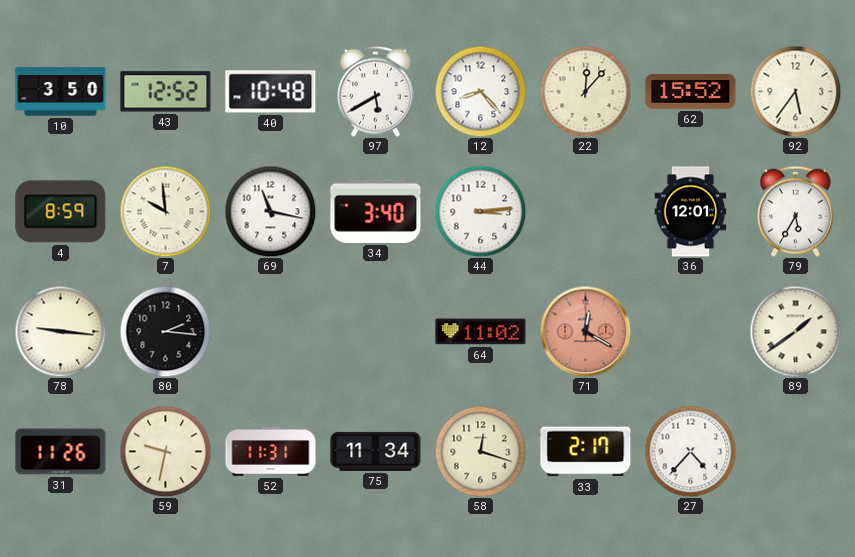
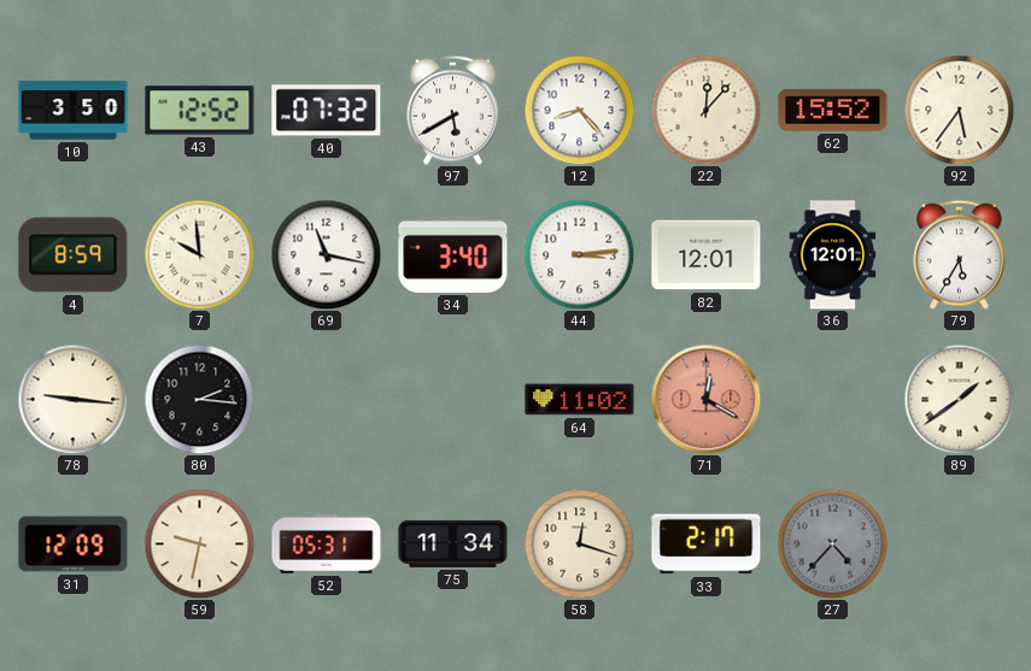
40: 10:48 -> 07:32
82: none -> 12:01
31: 11:26 -> 12:09
52: 11:31 -> 05:31
27 dial: white -> grey
